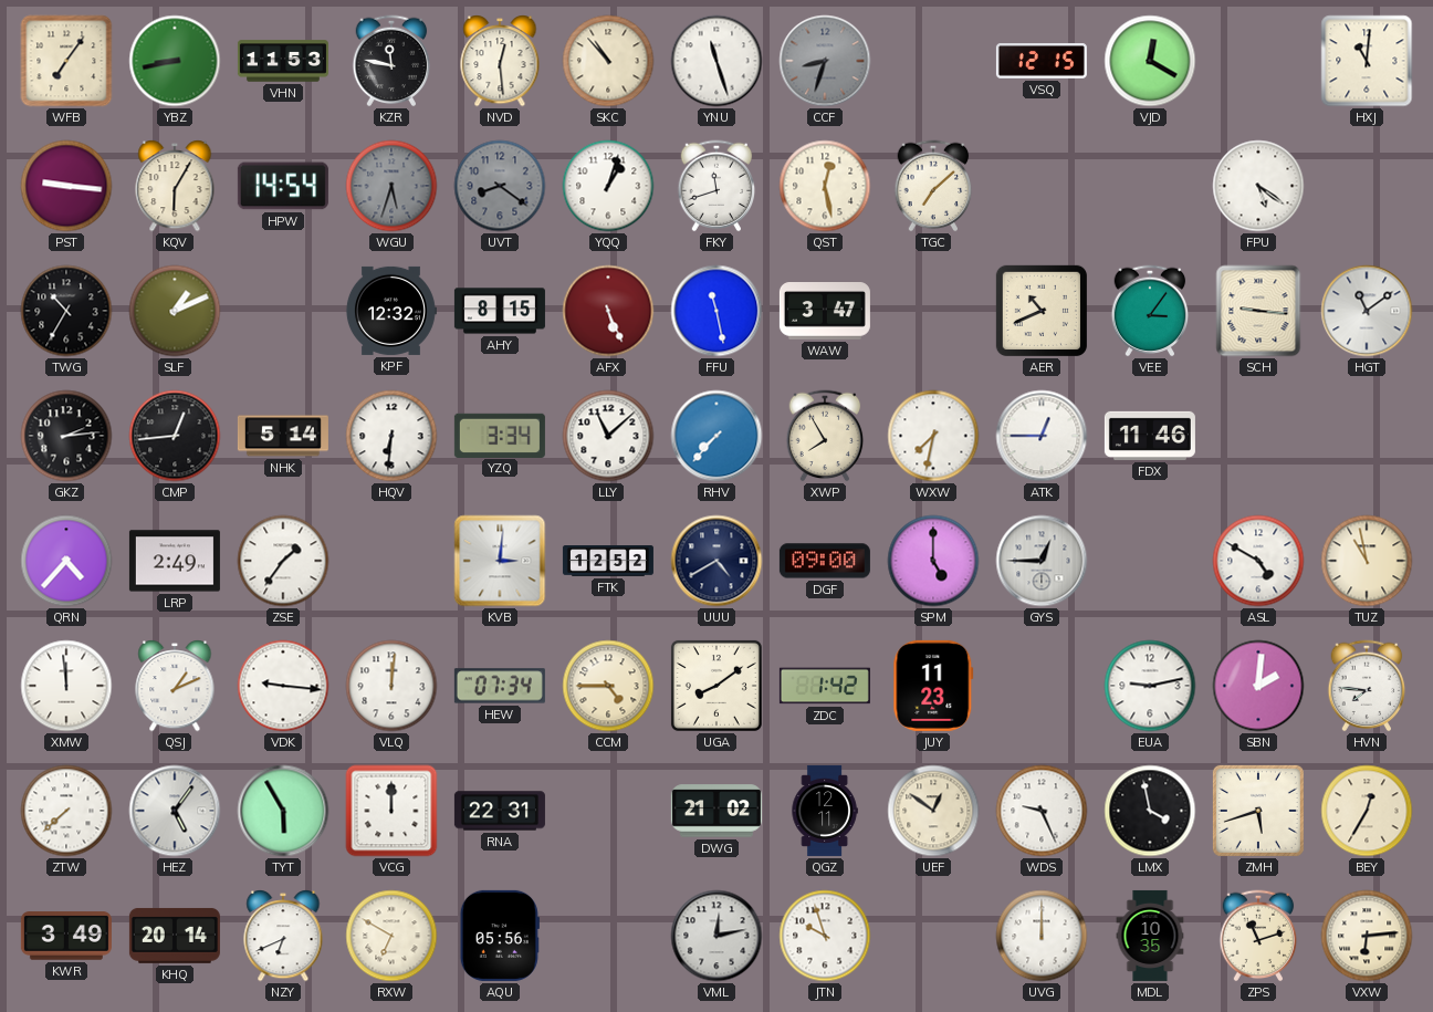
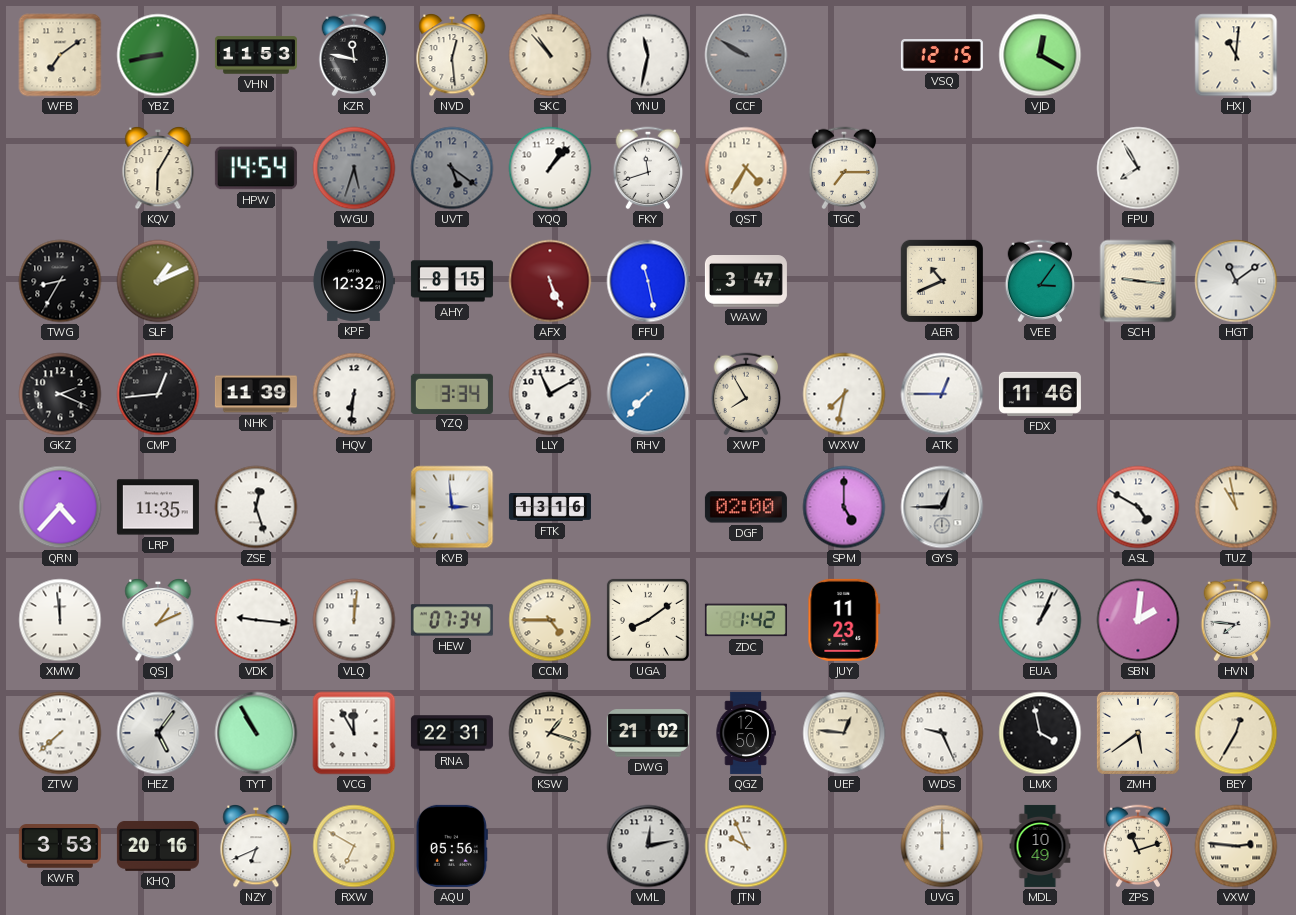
WFB: 7:06 -> 7:09
YNU: 11:27 -> 11:32
CCF: 8:33 -> 9:50
PST: 9:16 -> none
UVT: 8:21 -> 5:21
YQQ: 1:03 -> 1:07
QST: 12:28 -> 4:35
TGC: 7:08 -> 7:15
FPU: 5:21 -> 7:55
TWG: 10:35 -> 8:35
GKZ: 2:14 -> 2:19
NHK: 5:14 -> 11:39
LLY: 11:08 -> 11:10
LRP: 2:49 -> 11:35
ZSE: 1:36 -> 12:27
KVB: 3:01 -> 2:59
FTK: 12:52 -> 13:16
UUU: 4:40 -> none
DGF: 09:00 -> 02:00
EUA: 9:13 -> 1:04
TYT: 5:55 -> 10:55
VCG: 12:00 -> 11:55
KSW: none -> 1:18
QGZ: 12:11 -> 12:50
UEF: 12:51 -> 12:46
ZMH: 5:42 -> 5:39
KWR: 3:49 -> 3:53
KHQ: 20:14 -> 20:16
JTN: 9:57 -> 9:56
MDL: 10:35 -> 10:49
VXW: 6:14 -> 2:46
